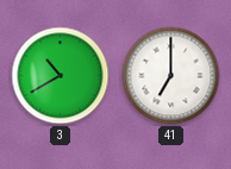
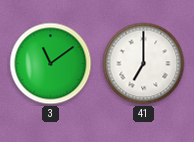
3: 10:40 -> 11:09
